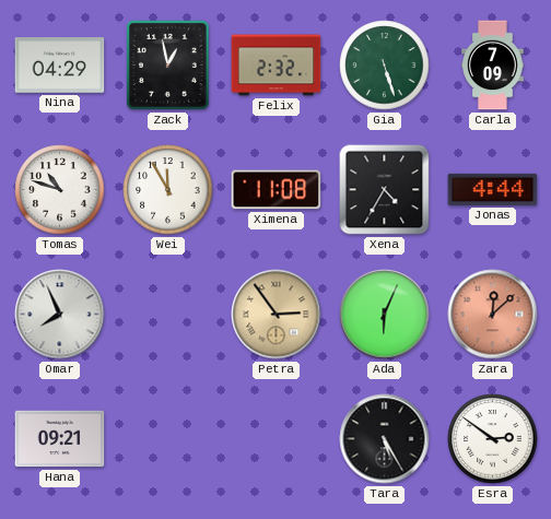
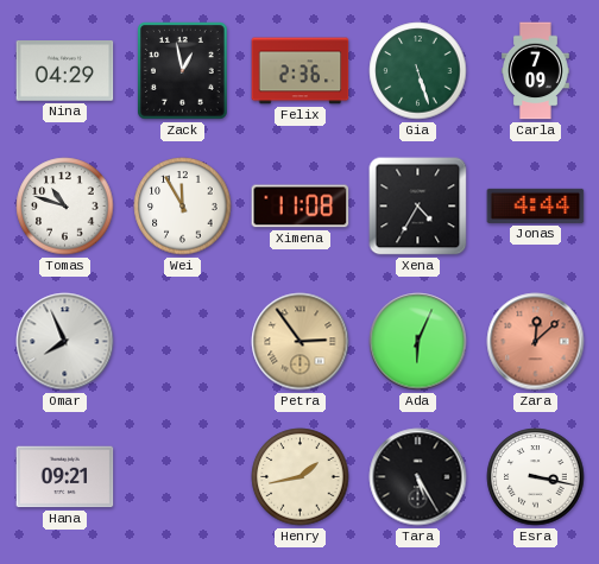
Felix: 2:32 -> 2:36
Henry: none -> 1:43
Esra: 2:51 -> 3:17
